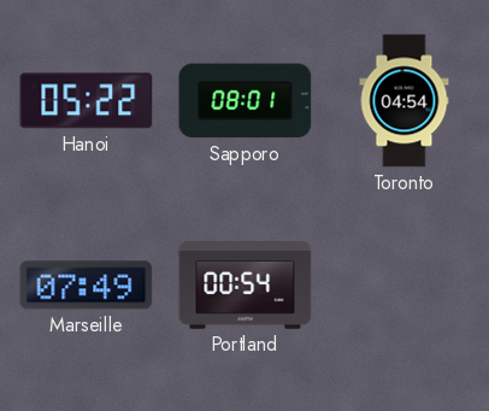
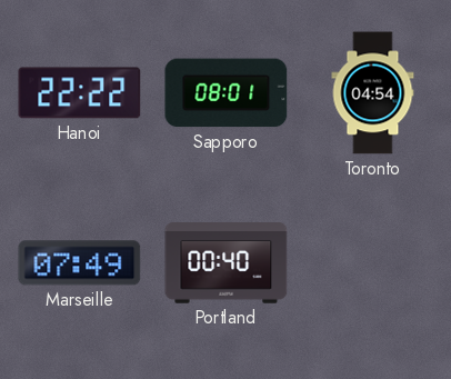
Hanoi: 05:22 -> 22:22
Portland: 00:54 -> 00:40
